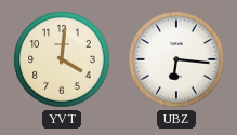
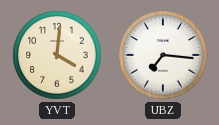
UBZ: 6:16 -> 7:16
